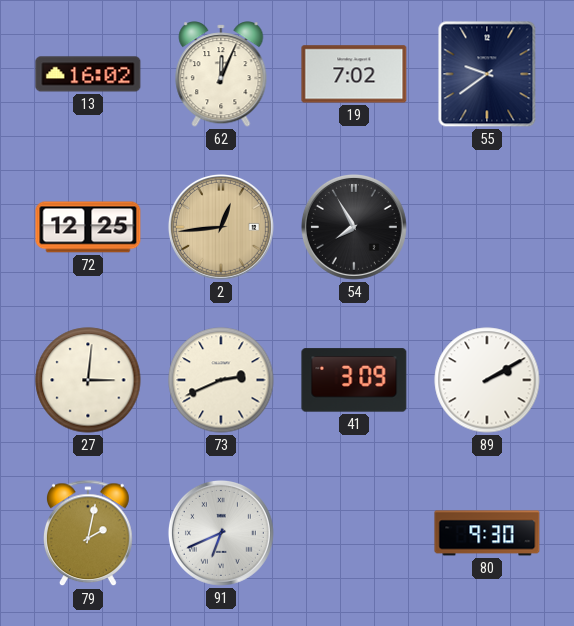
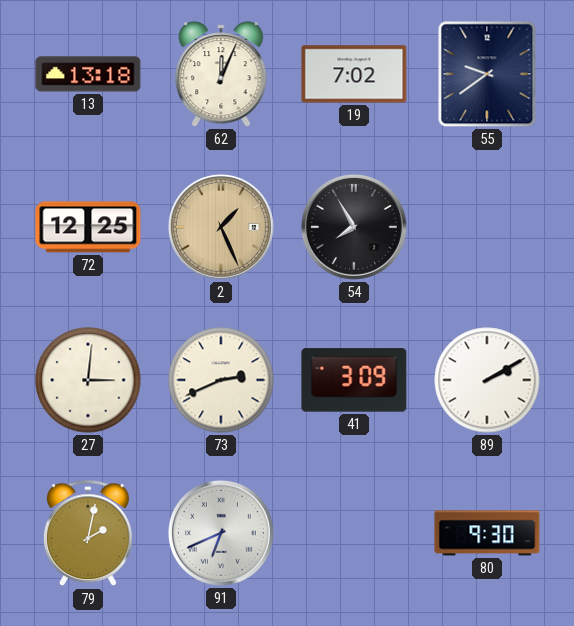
13: 16:02 -> 13:18
2: 12:44 -> 1:26
